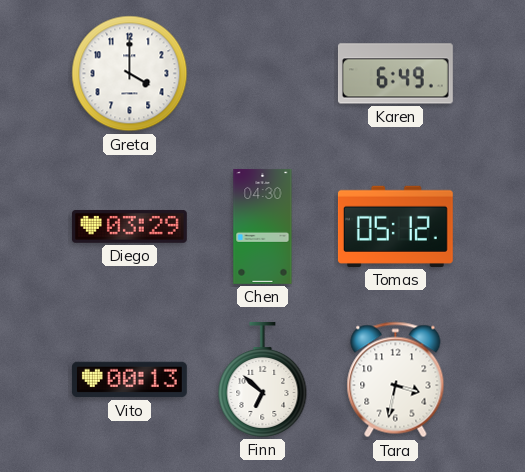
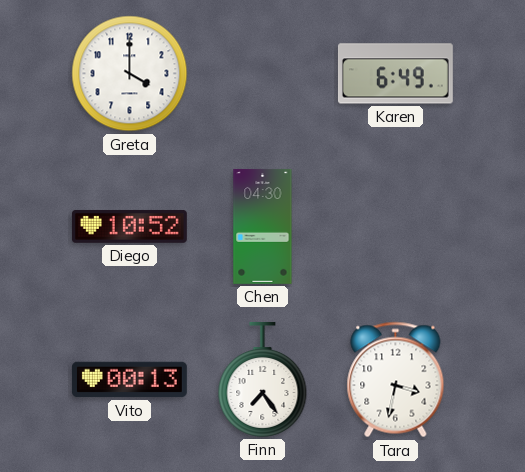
Diego: 03:29 -> 10:52
Tomas: 05:12 -> none
Finn: 6:52 -> 7:24
